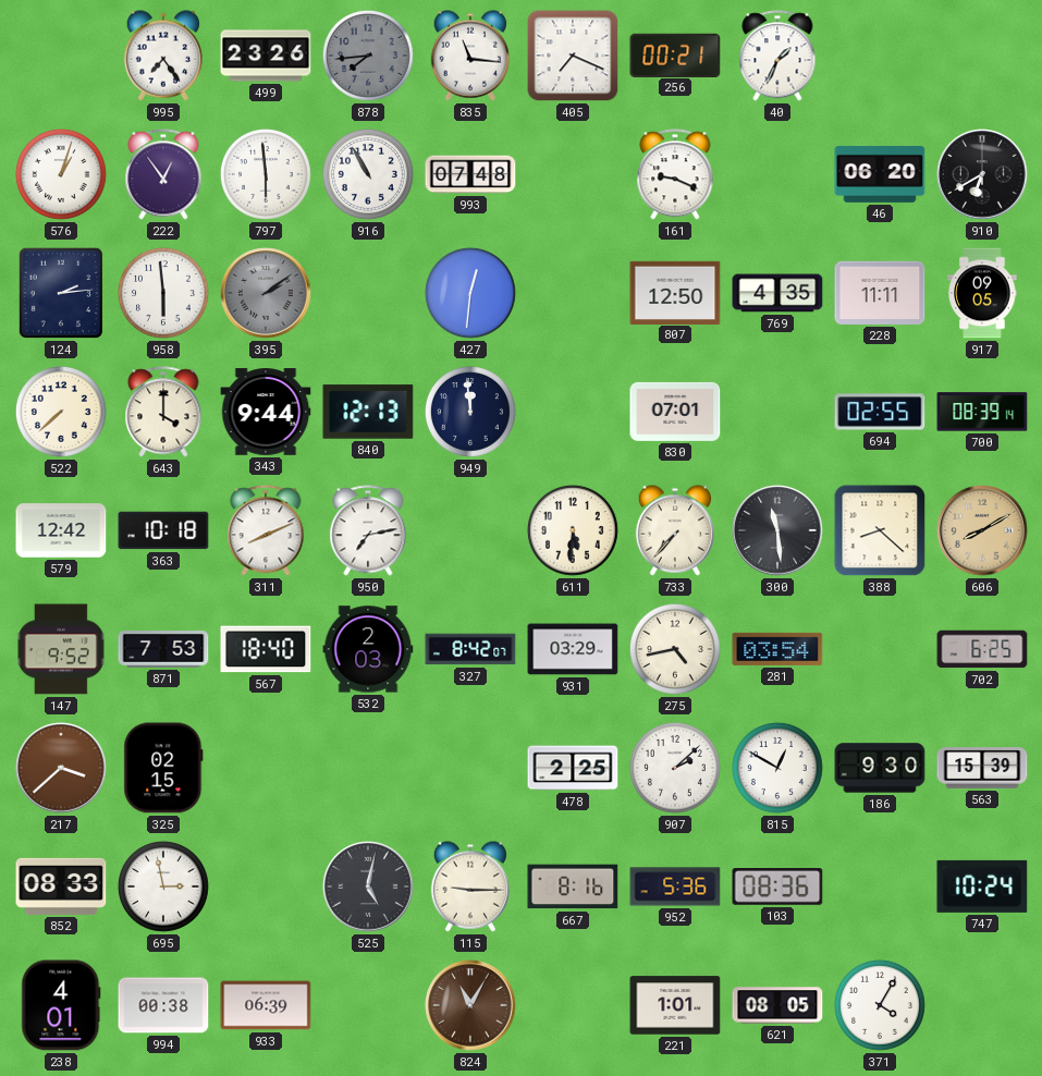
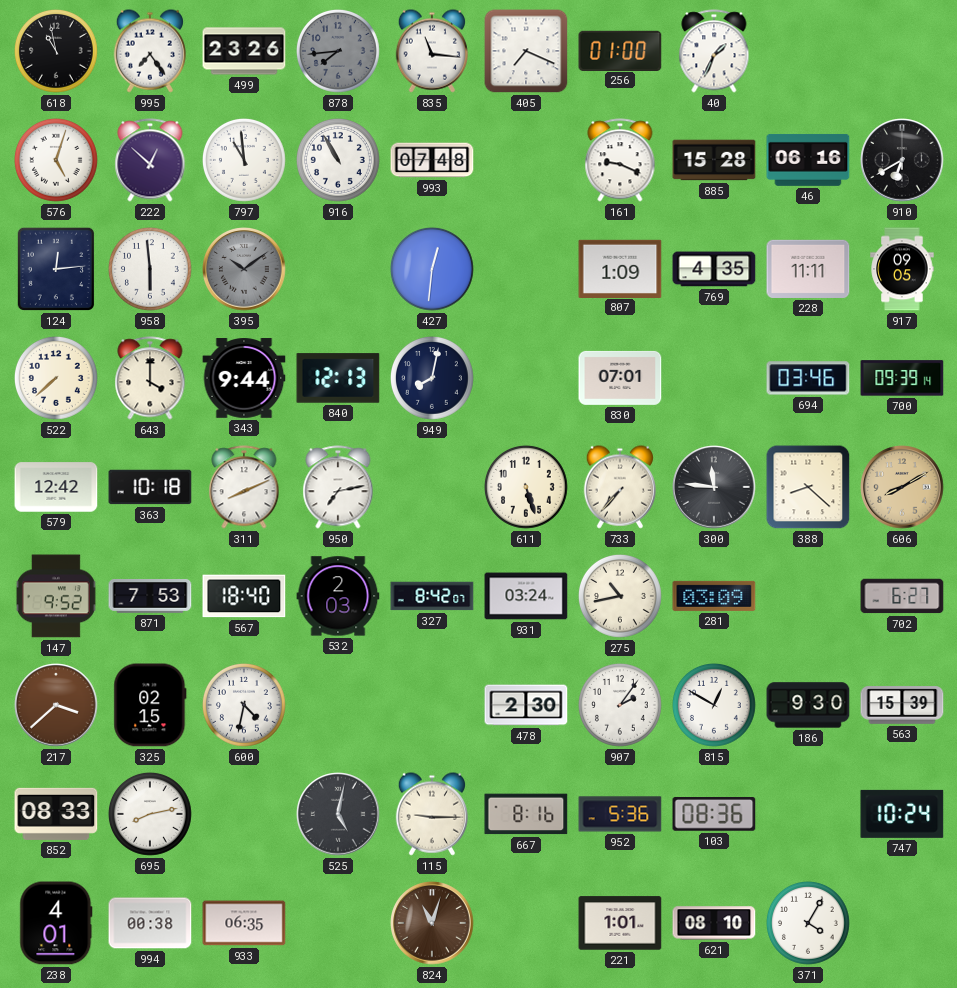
618: none -> 10:58
256: 00:21 -> 01:00
576: 1:03 -> 5:03
222: 12:54 -> 12:52
797: 5:59 -> 10:59
885: none -> 15:28
46: 06:20 -> 06:16
124: 2:14 -> 12:14
395: 2:09 -> 10:09
807: 12:50 -> 1:09
949: 11:59 -> 8:02
694: 02:55 -> 03:46
700: 08:39 -> 09:39
611: 5:31 -> 5:27
300: 11:29 -> 11:46
931: 03:29 -> 03:24
275: 4:43 -> 10:43
281: 03:54 -> 03:09
702: 6:25 -> 6:27
600: none -> 4:32
478: 2:25 -> 2:30
907: 2:08 -> 2:06
695: 2:58 -> 8:13
933: 06:39 -> 06:35
824: 11:05 -> 11:03
621: 08:05 -> 08:10
